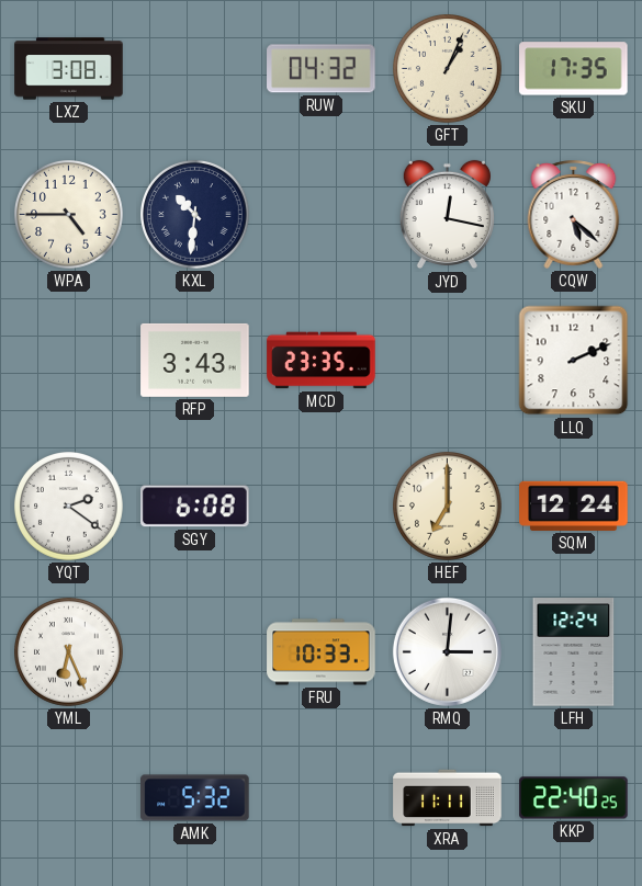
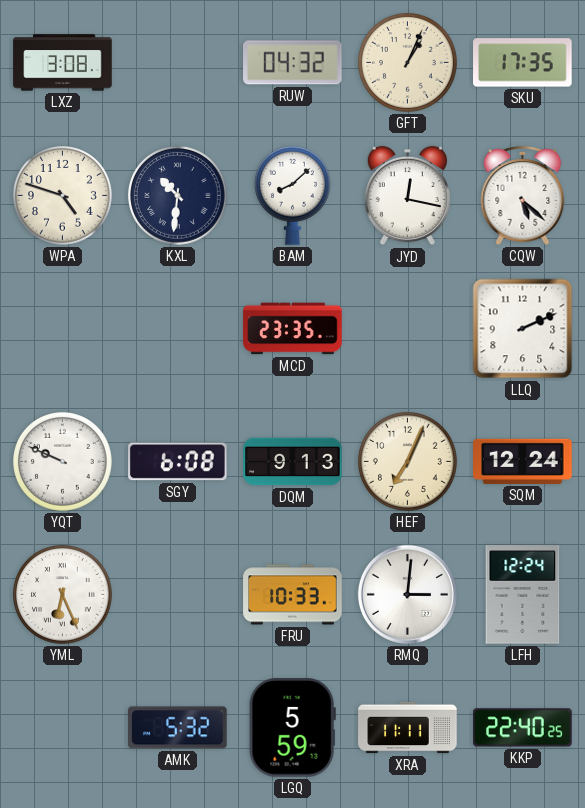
WPA: 4:45 -> 4:48
BAM: none -> 8:08
RFP: 3:43 -> none
YQT: 2:21 -> 9:49
DQM: none -> 9:13
HEF: 7:00 -> 7:04
LGQ: none -> 5:59
